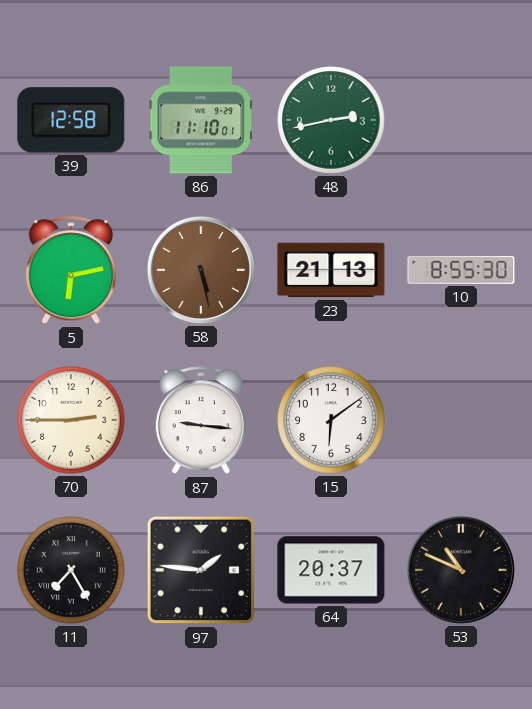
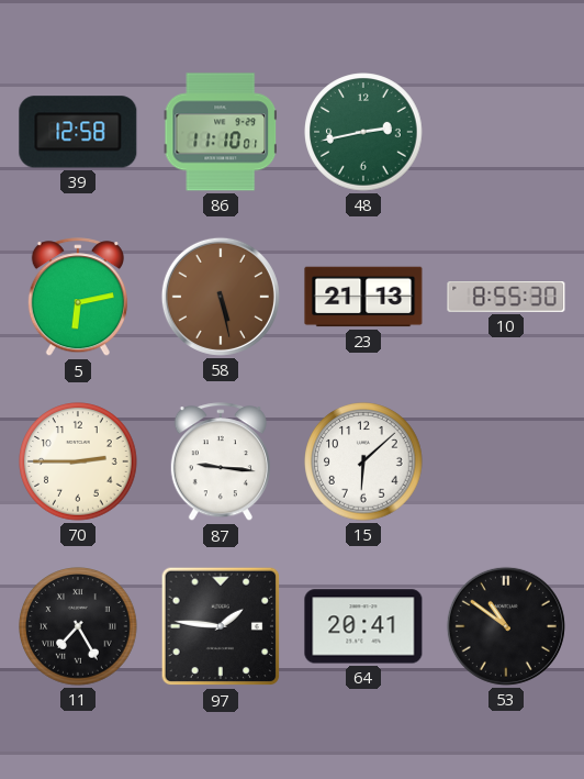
15: 6:09 -> 6:08
64: 20:37 -> 20:41
53: 10:49 -> 10:51
